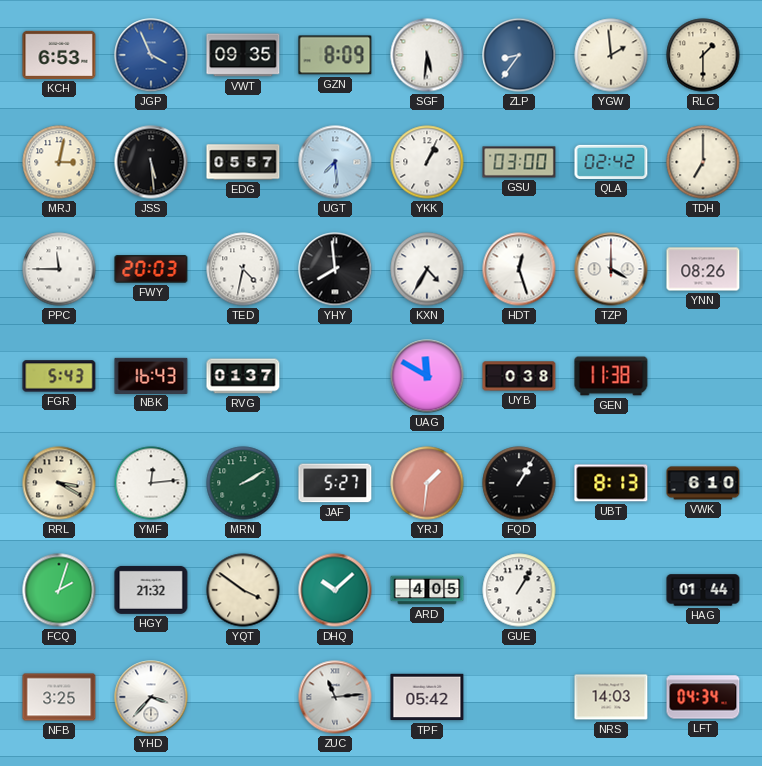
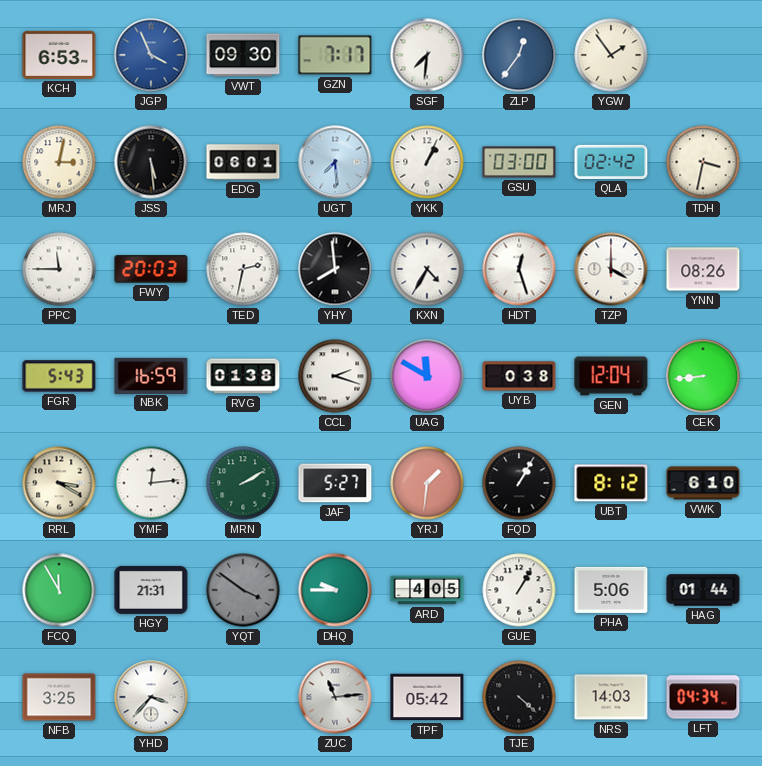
VWT: 09:35 -> 09:30
GZN: 8:09 -> 7:17
SGF: 5:31 -> 7:31
ZLP: 8:36 -> 12:36
YGW: 1:59 -> 1:54
RLC: 1:30 -> none
EDG: 05:57 -> 06:01
TDH: 7:00 -> 3:32
TED: 4:32 -> 2:32
NBK: 16:43 -> 16:59
RVG: 01:37 -> 01:38
CCL: none -> 2:18
GEN: 11:38 -> 12:04
CEK: none -> 8:44
UBT: 8:13 -> 8:12
FCQ: 2:03 -> 11:55
HGY: 21:32 -> 21:31
YQT dial: cream -> grey
DHQ: 10:08 -> 9:45
PHA: none -> 5:06
TJE: none -> 4:22
